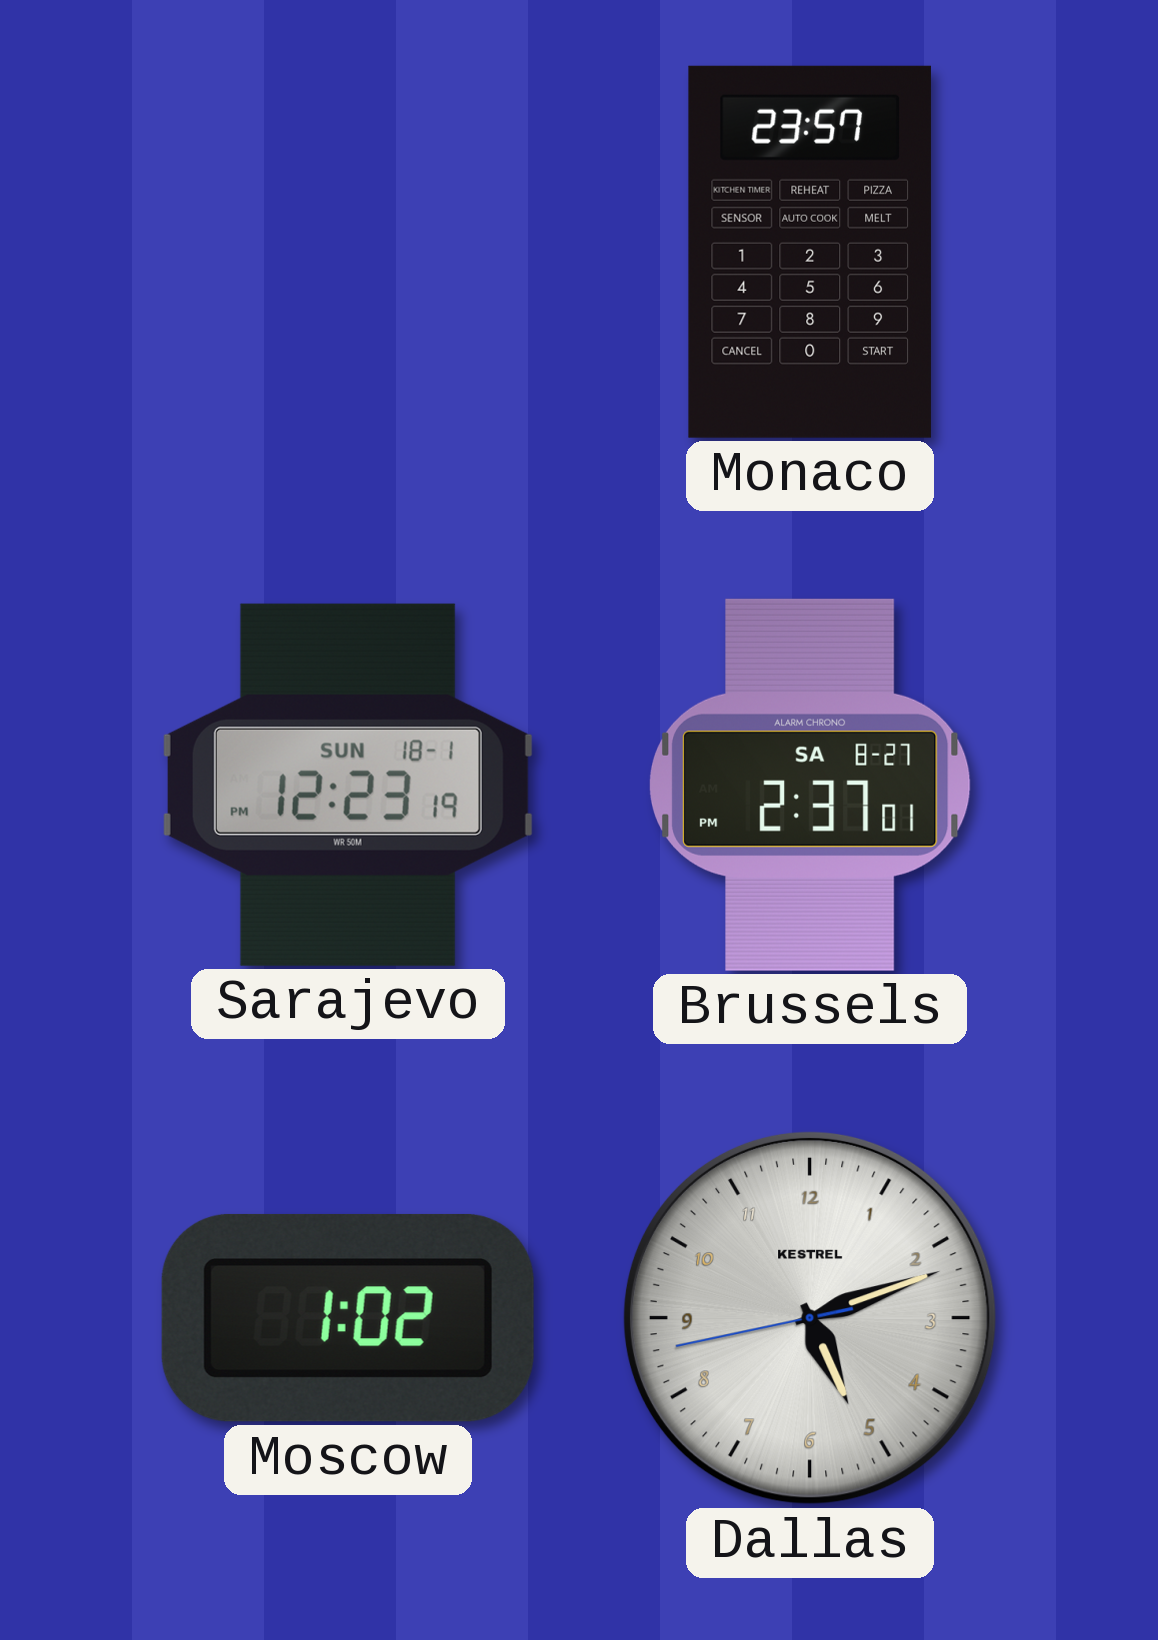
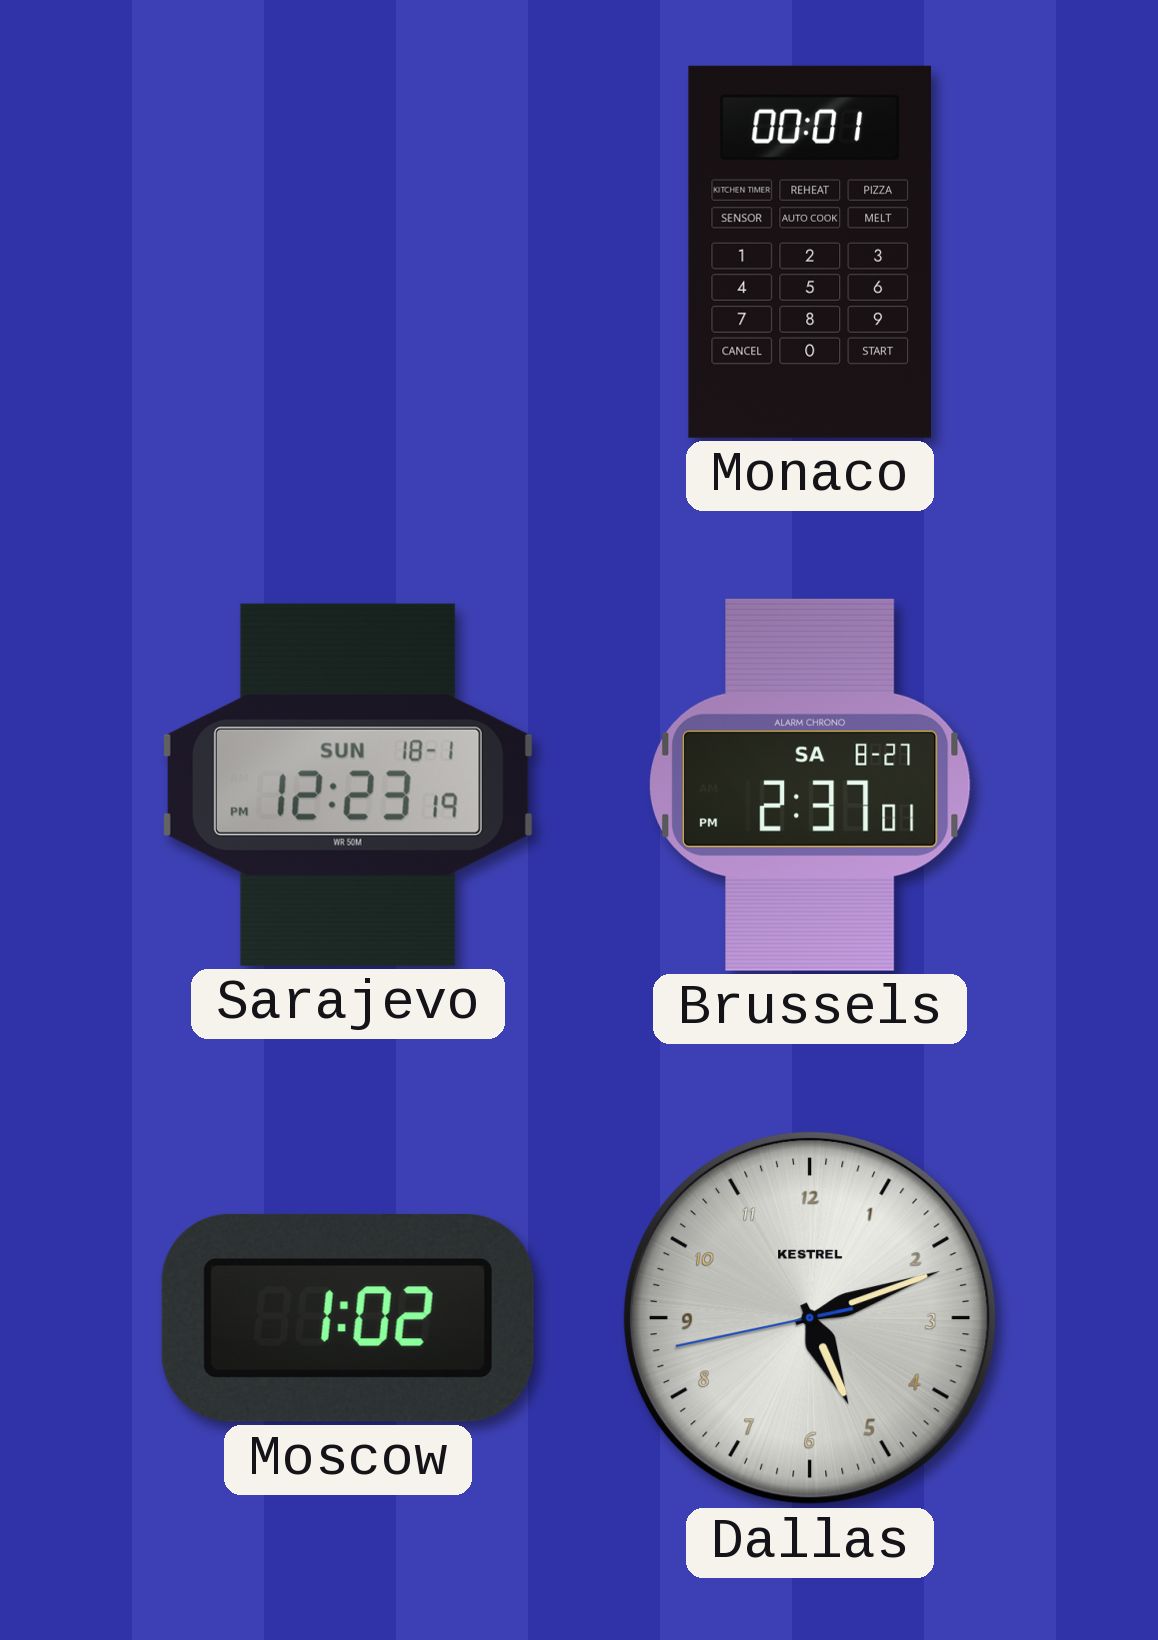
Monaco: 23:57 -> 00:01
